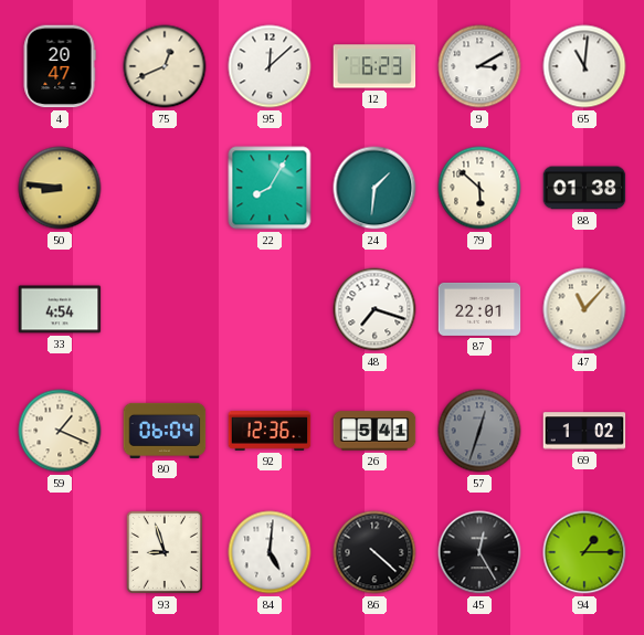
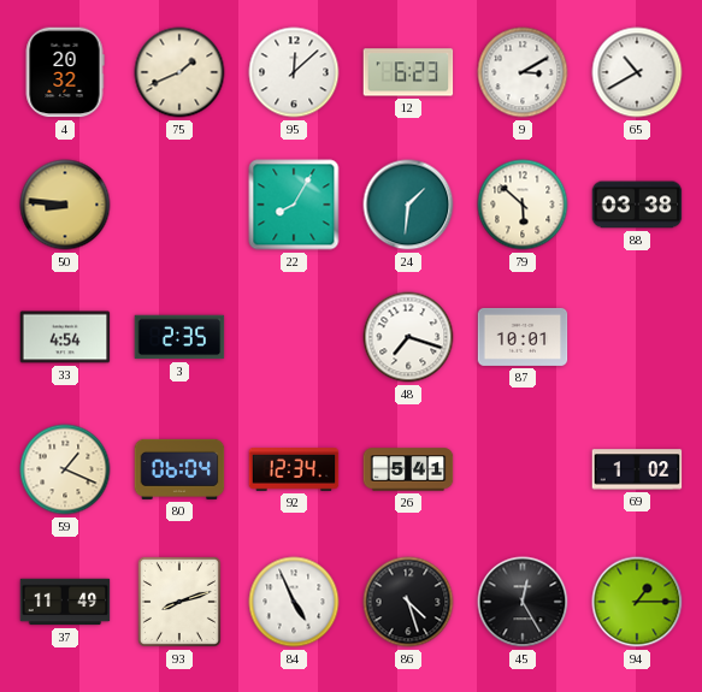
4: 20:47 -> 20:32
75: 12:41 -> 1:41
65: 11:01 -> 10:40
88: 01:38 -> 03:38
3: none -> 2:35
87: 22:01 -> 10:01
47: 11:07 -> none
92: 12:36 -> 12:34
57: 12:33 -> none
37: none -> 11:49
93: 8:57 -> 8:12
84: 5:01 -> 4:56
86: 4:22 -> 4:27
